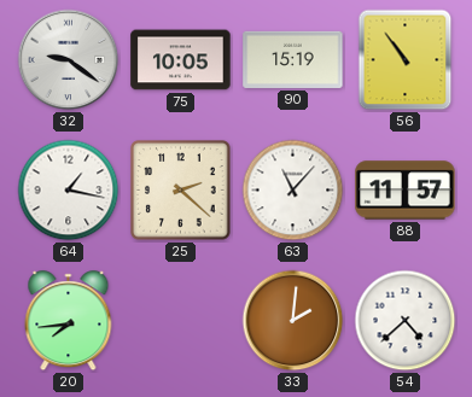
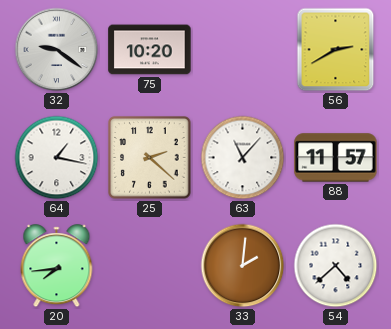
75: 10:05 -> 10:20
90: 15:19 -> none
56: 10:54 -> 2:40
